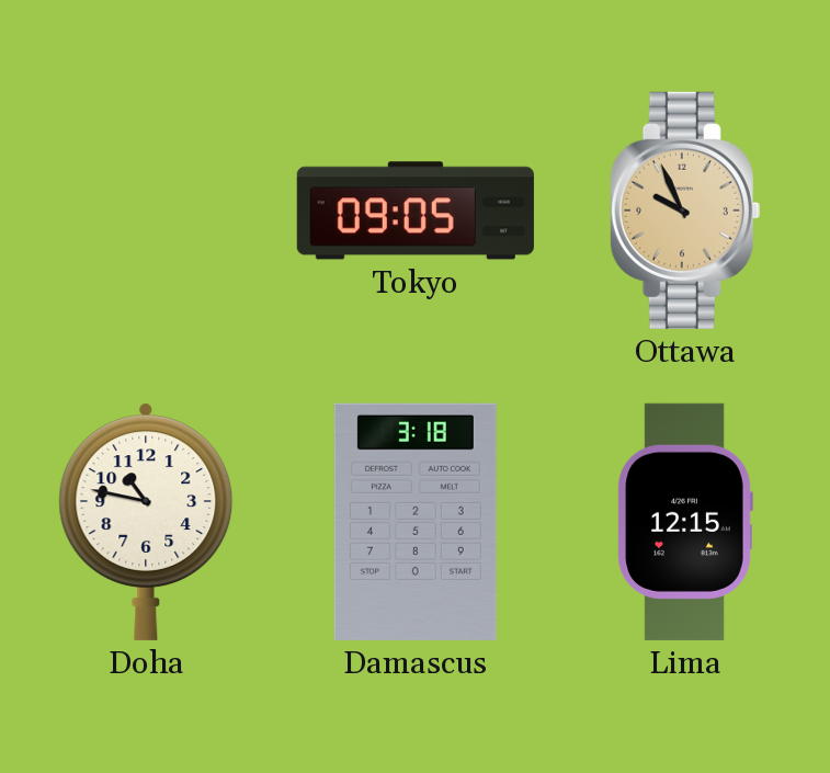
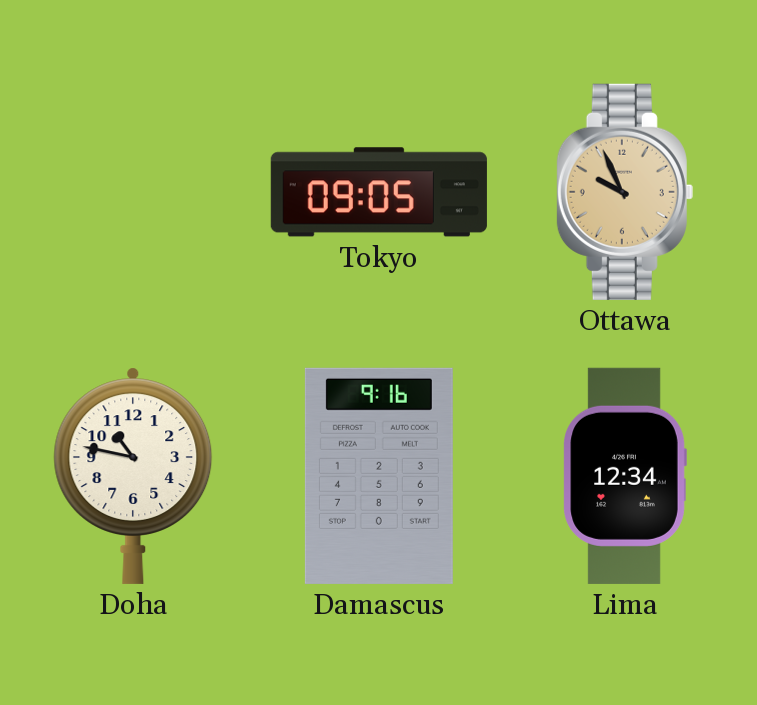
Damascus: 3:18 -> 9:16
Lima: 12:15 -> 12:34
